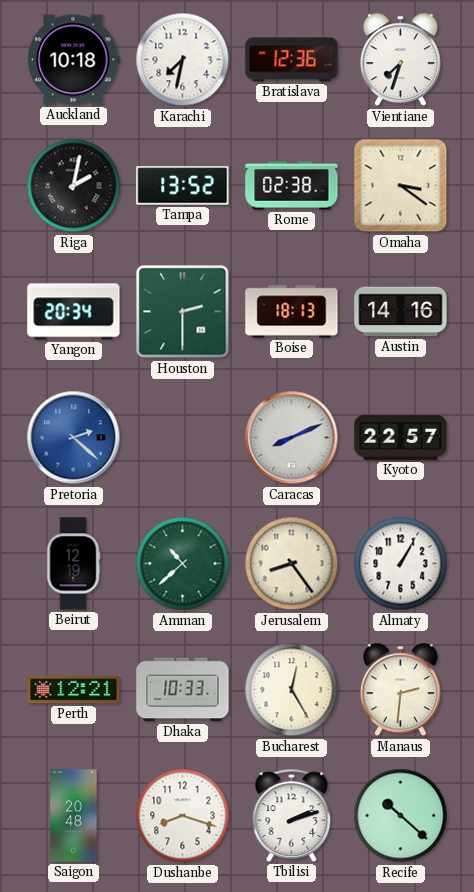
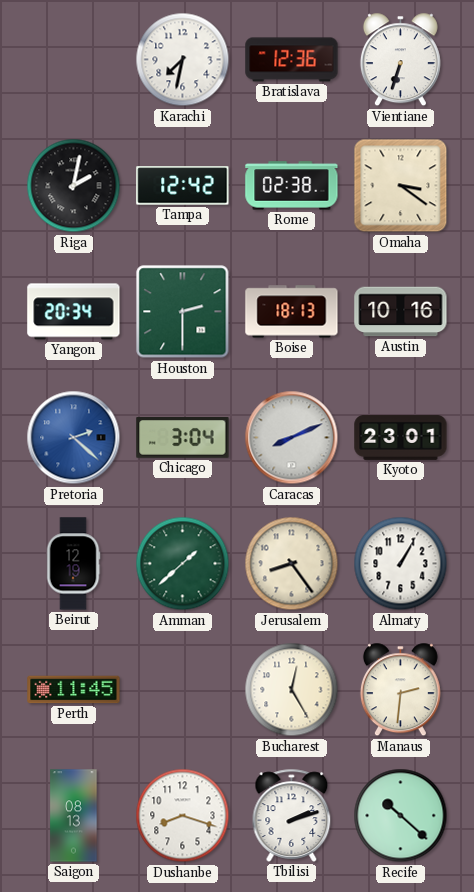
Auckland: 10:18 -> none
Vientiane: 7:33 -> 6:33
Tampa: 13:52 -> 12:42
Austin: 14:16 -> 10:16
Chicago: none -> 3:04
Kyoto: 22:57 -> 23:01
Amman: 10:38 -> 1:38
Perth: 12:21 -> 11:45
Dhaka: 10:33 -> none
Saigon: 20:48 -> 08:13
